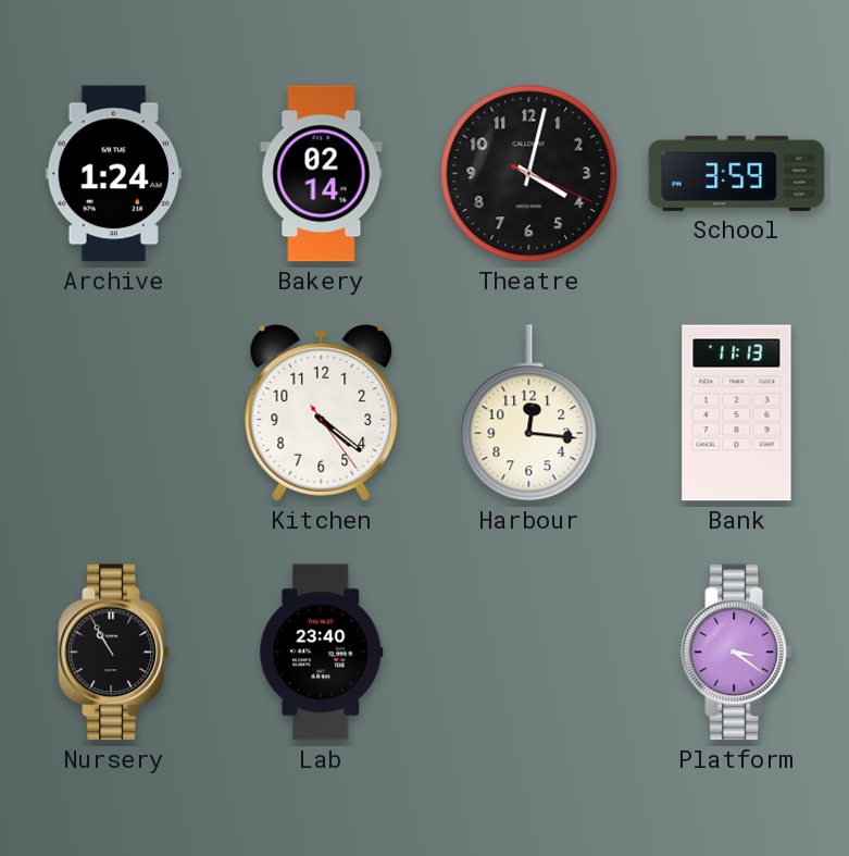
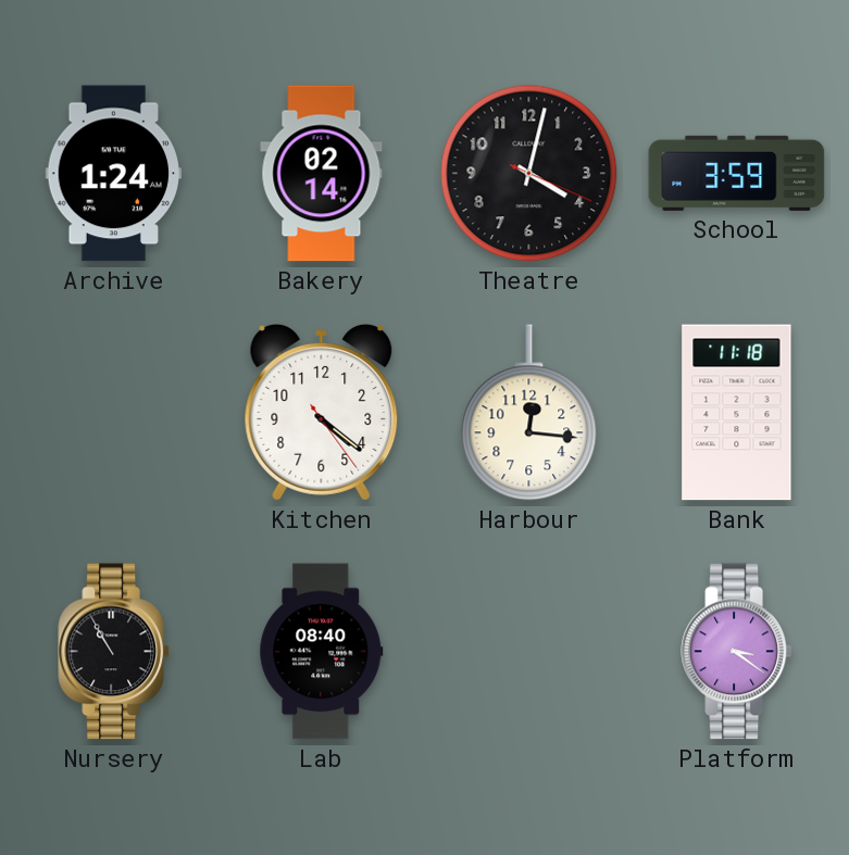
Bank: 11:13 -> 11:18
Lab: 23:40 -> 08:40
